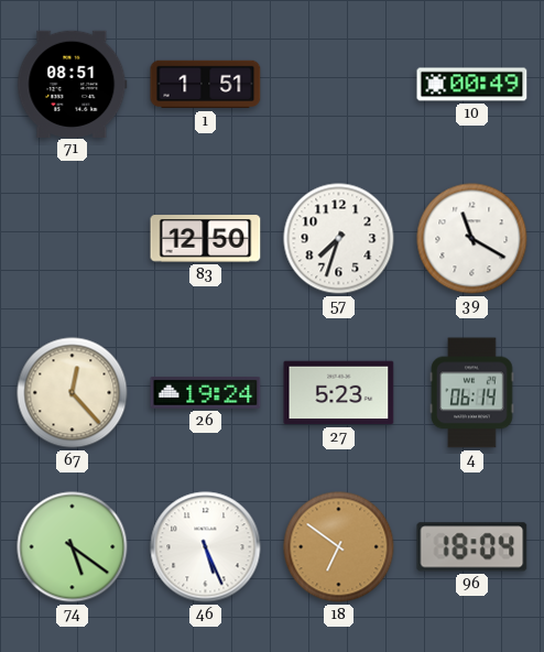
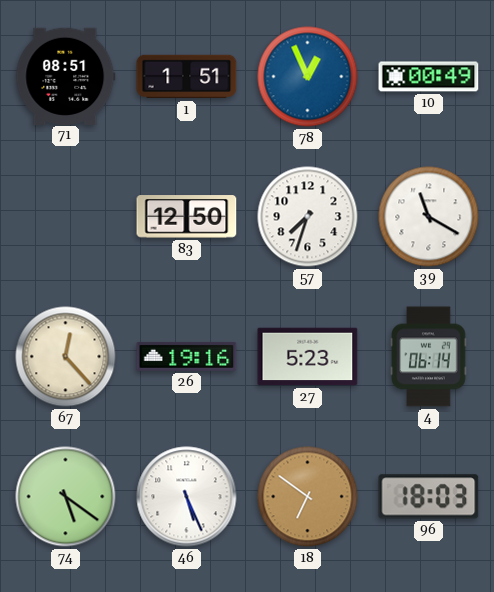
78: none -> 12:56
26: 19:24 -> 19:16
96: 18:04 -> 18:03
